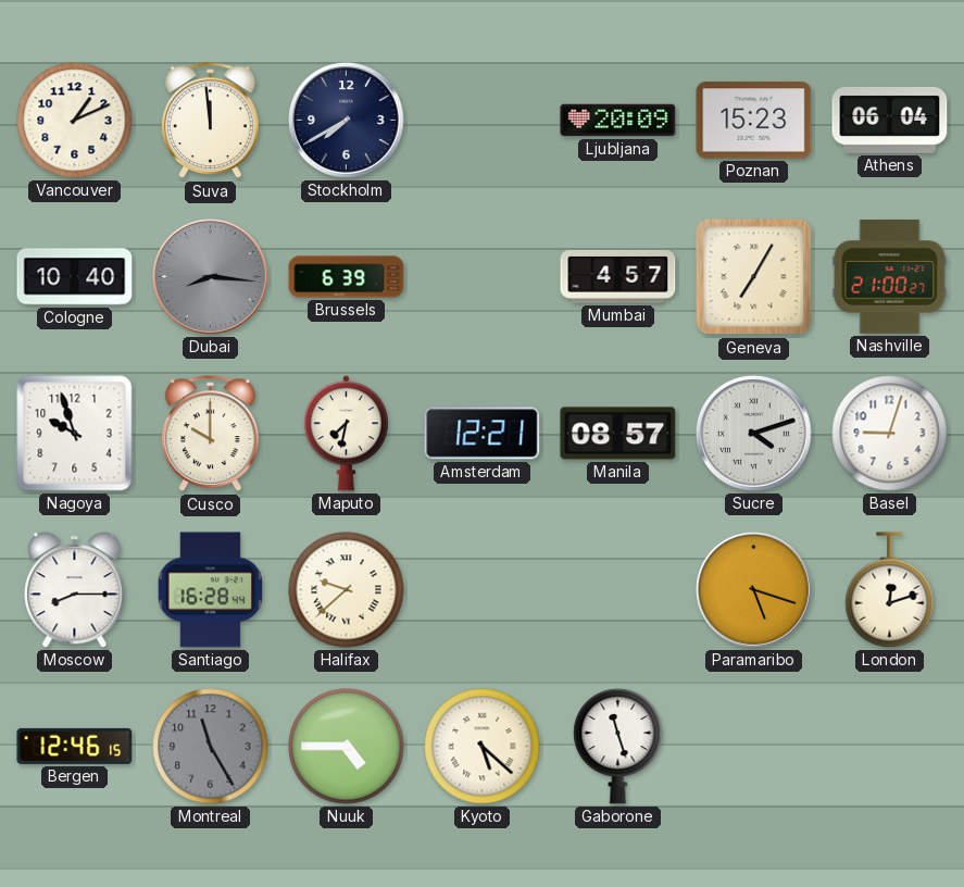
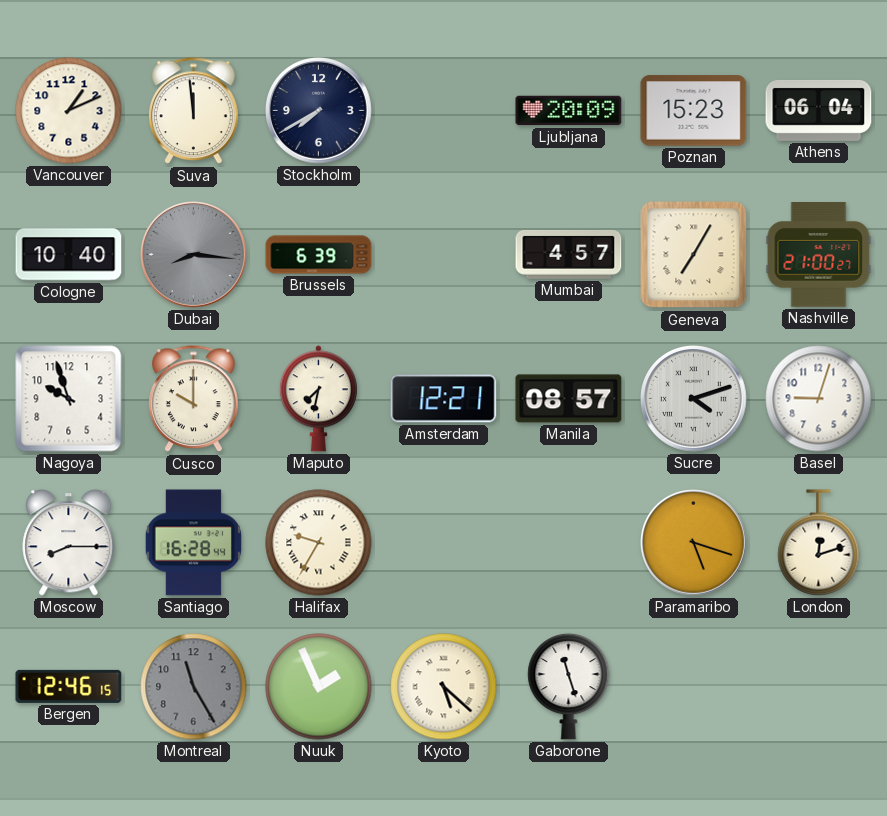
Halifax: 9:38 -> 9:35
Nuuk: 4:45 -> 1:56
